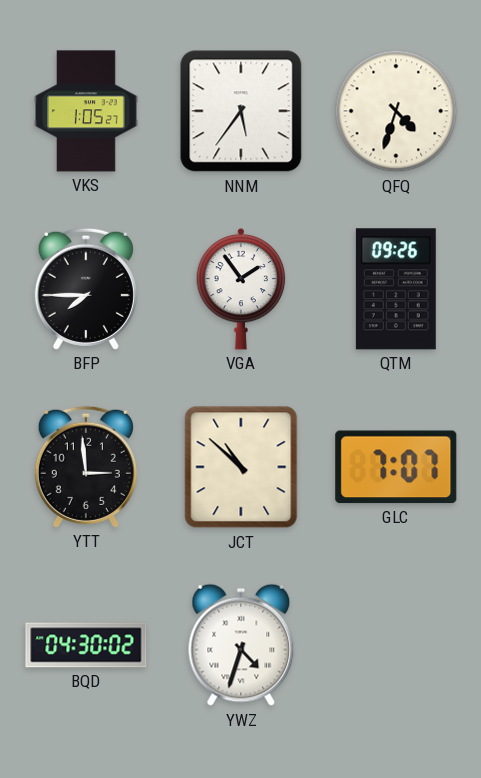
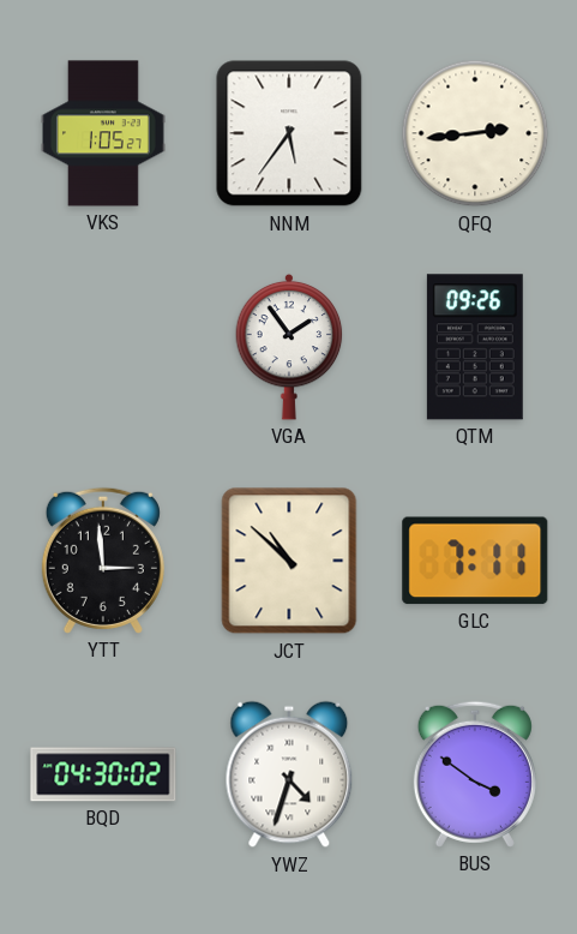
QFQ: 4:33 -> 2:44
BFP: 7:45 -> none
GLC: 7:07 -> 7:11
BUS: none -> 3:51
